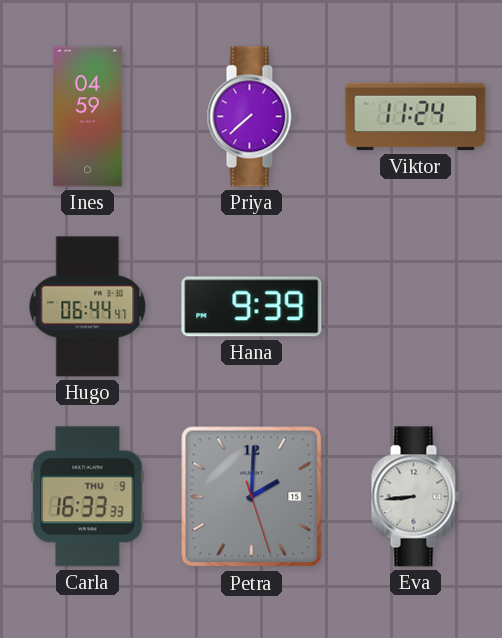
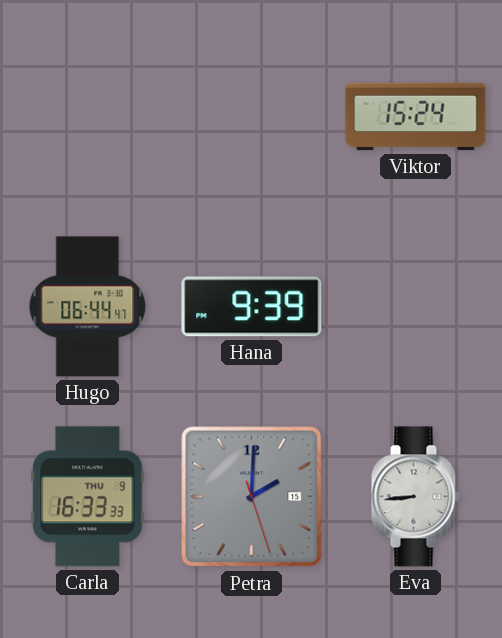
Ines: 04:59 -> none
Priya: 7:38 -> none
Viktor: 11:24 -> 15:24
